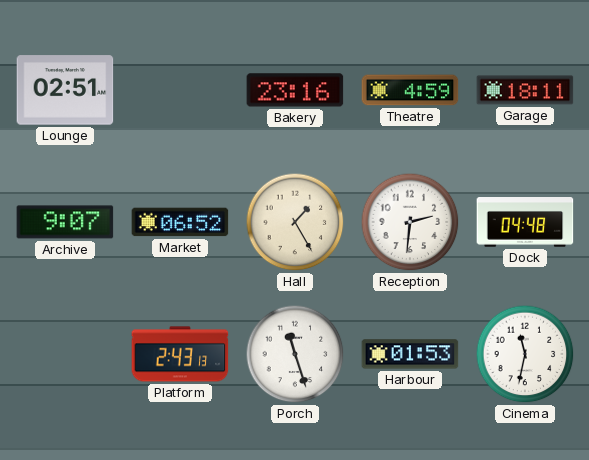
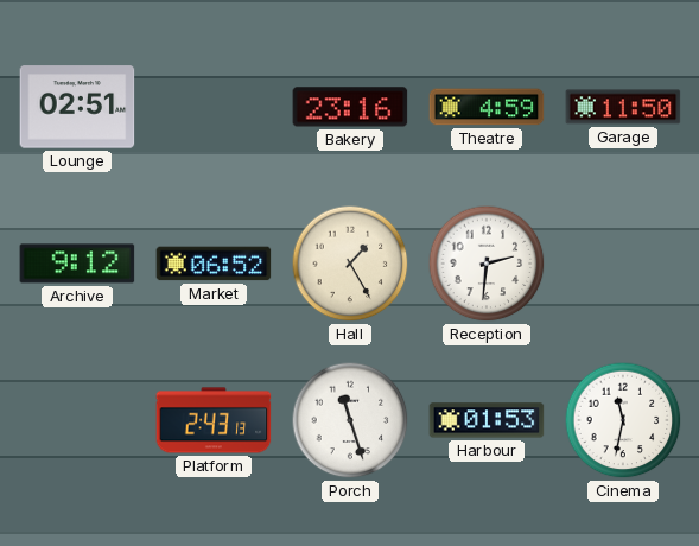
Garage: 18:11 -> 11:50
Archive: 9:07 -> 9:12
Dock: 04:48 -> none
